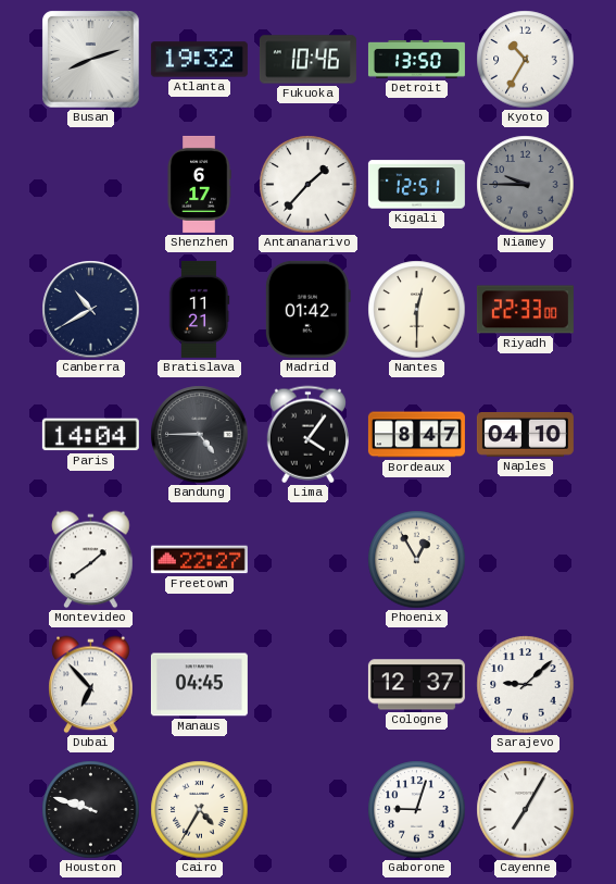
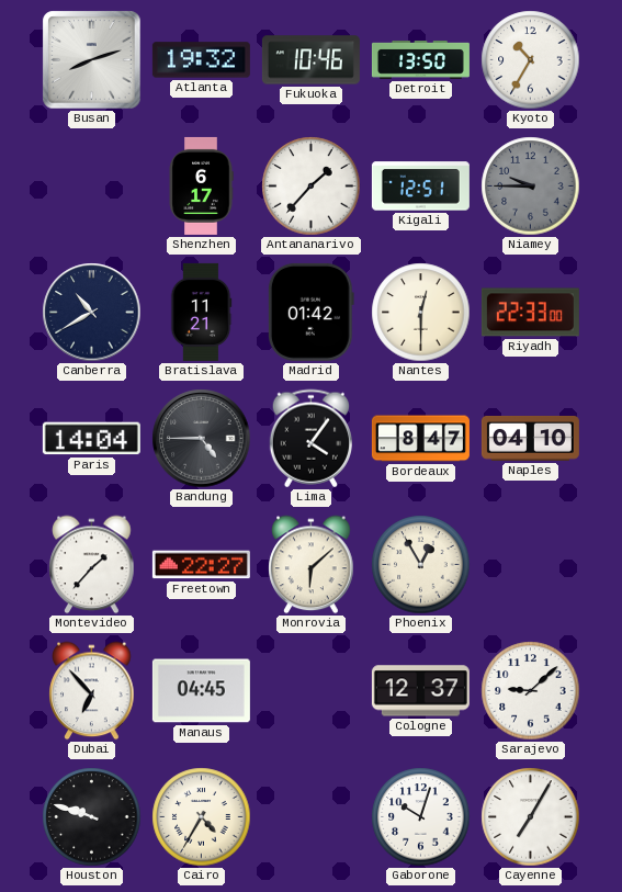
Montevideo: 1:39 -> 1:37
Monrovia: none -> 6:08
Gaborone: 9:03 -> 10:03
